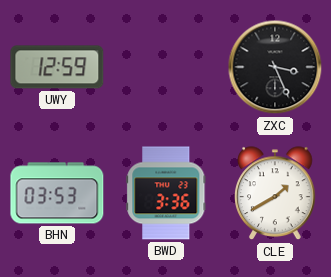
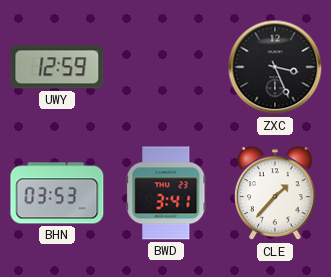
BWD: 3:36 -> 3:41
CLE: 1:40 -> 1:37
